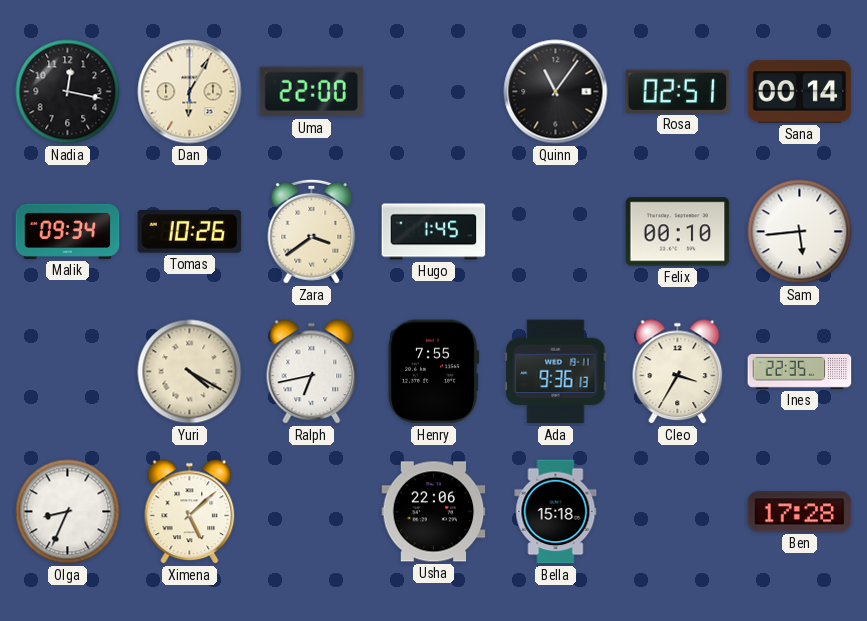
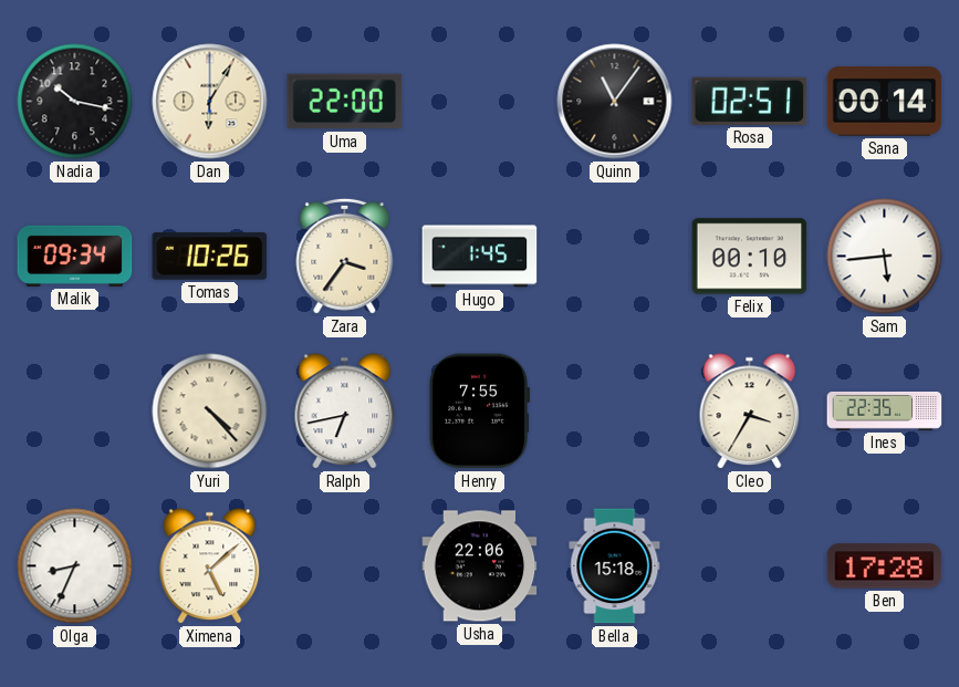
Nadia: 12:17 -> 10:17
Zara: 3:39 -> 3:36
Yuri: 4:20 -> 4:23
Ada: 9:36 -> none
